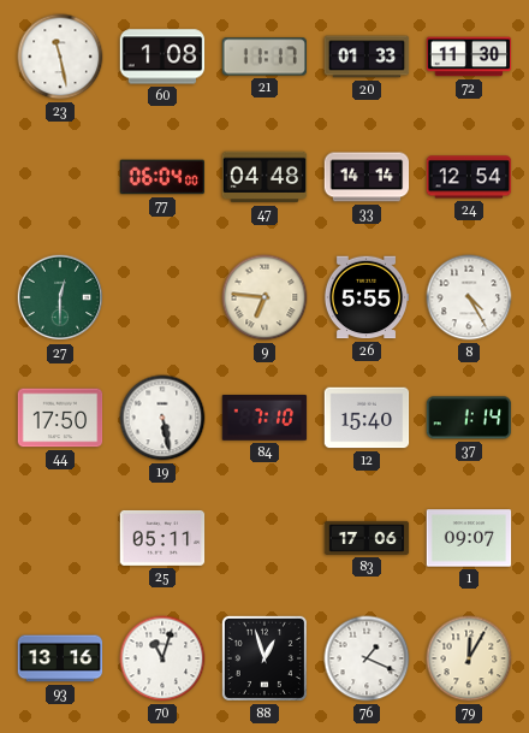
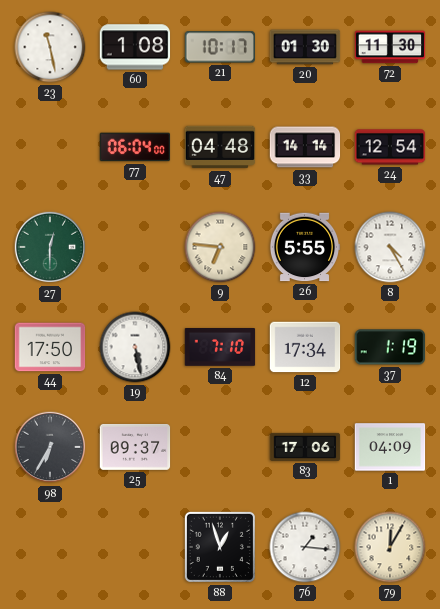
21: 11:17 -> 10:17
20: 01:33 -> 01:30
12: 15:40 -> 17:34
37: 1:14 -> 1:19
98: none -> 6:35
25: 05:11 -> 09:37
1: 09:07 -> 04:09
93: 13:16 -> none
70: 11:03 -> none
76: 1:19 -> 1:16
